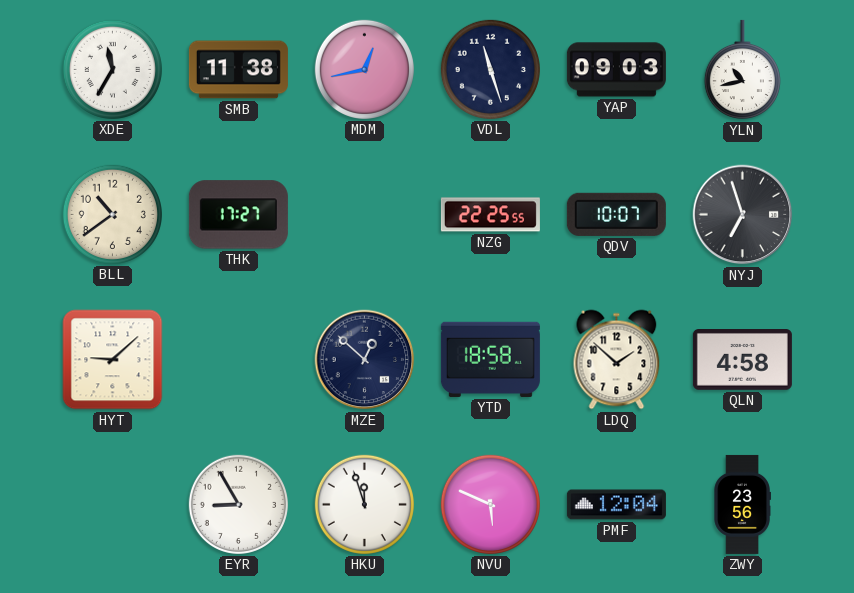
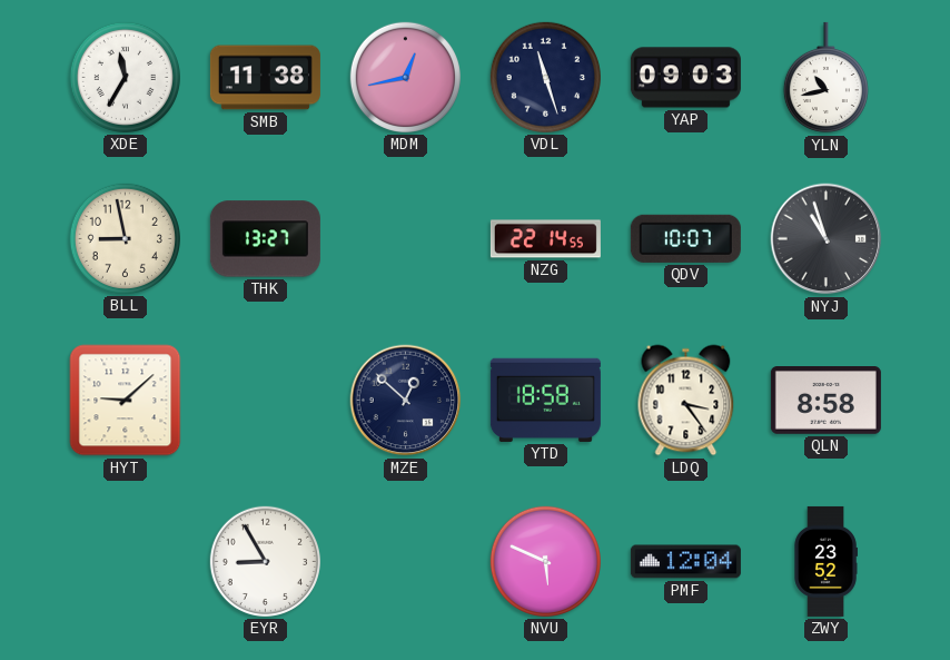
BLL: 10:39 -> 8:58
THK: 17:27 -> 13:27
NZG: 22:25 -> 22:14
NYJ: 6:57 -> 10:57
LDQ: 1:52 -> 3:24
QLN: 4:58 -> 8:58
HKU: 11:57 -> none
ZWY: 23:56 -> 23:52
